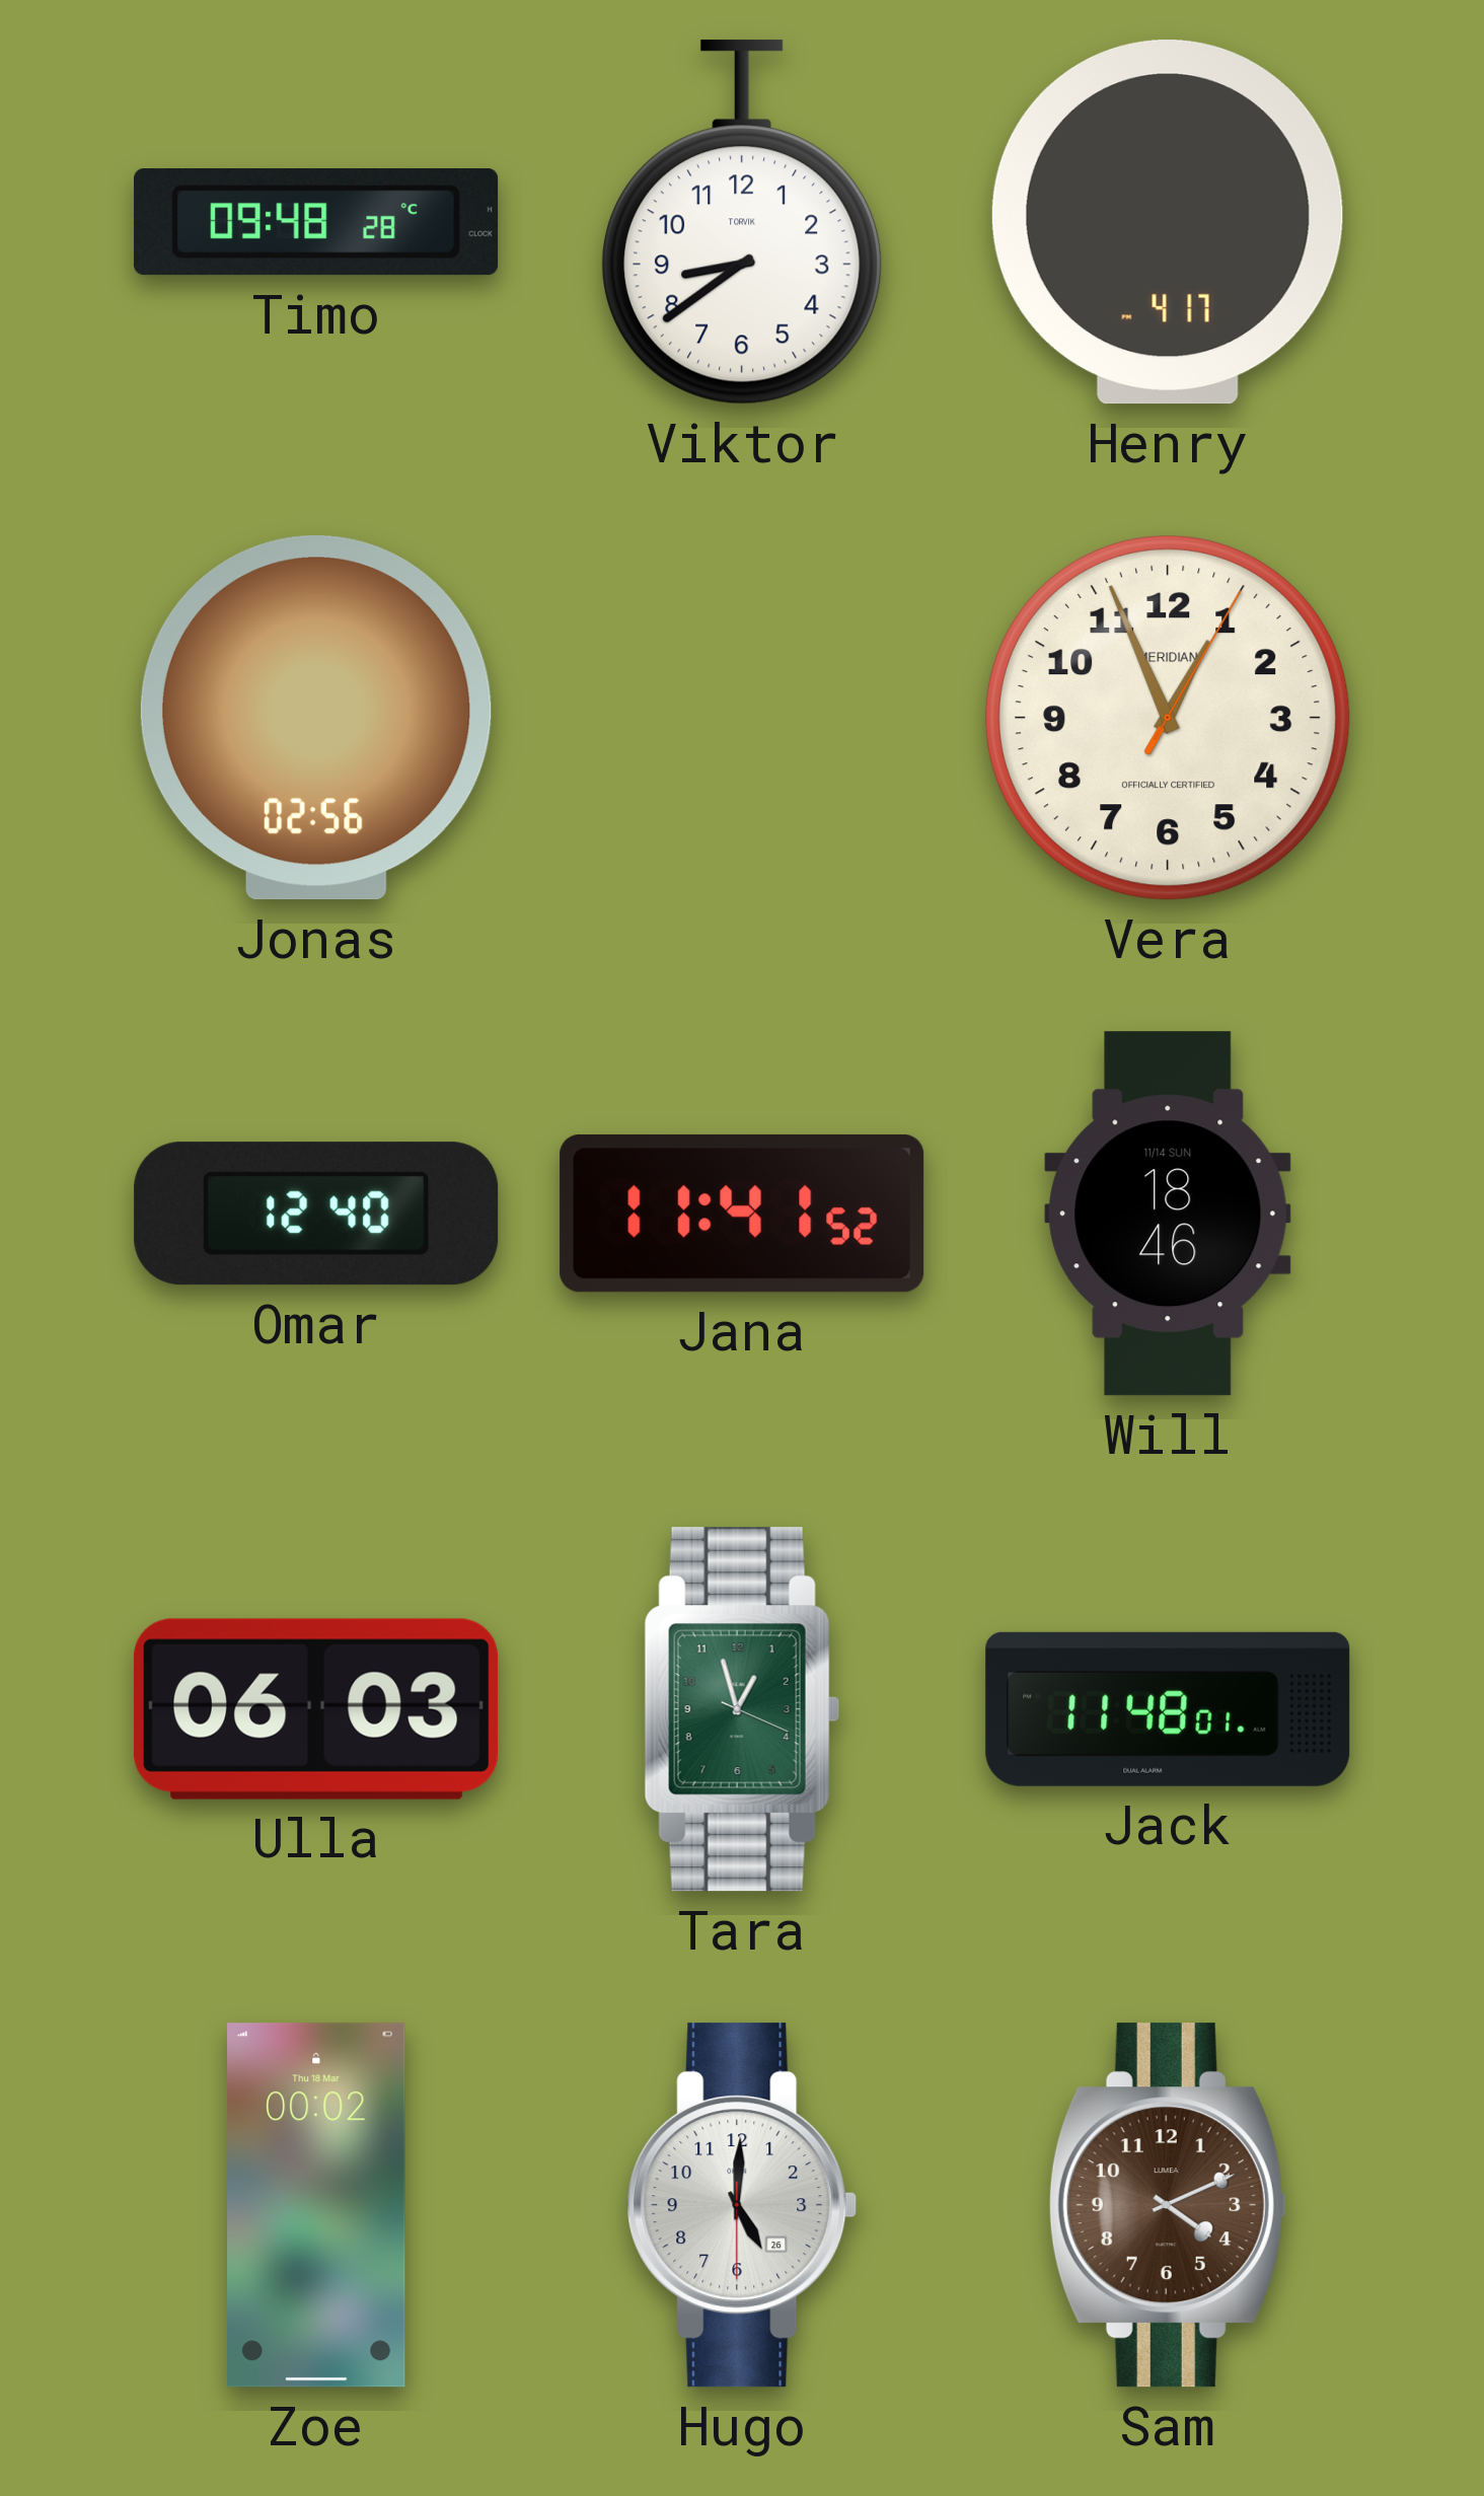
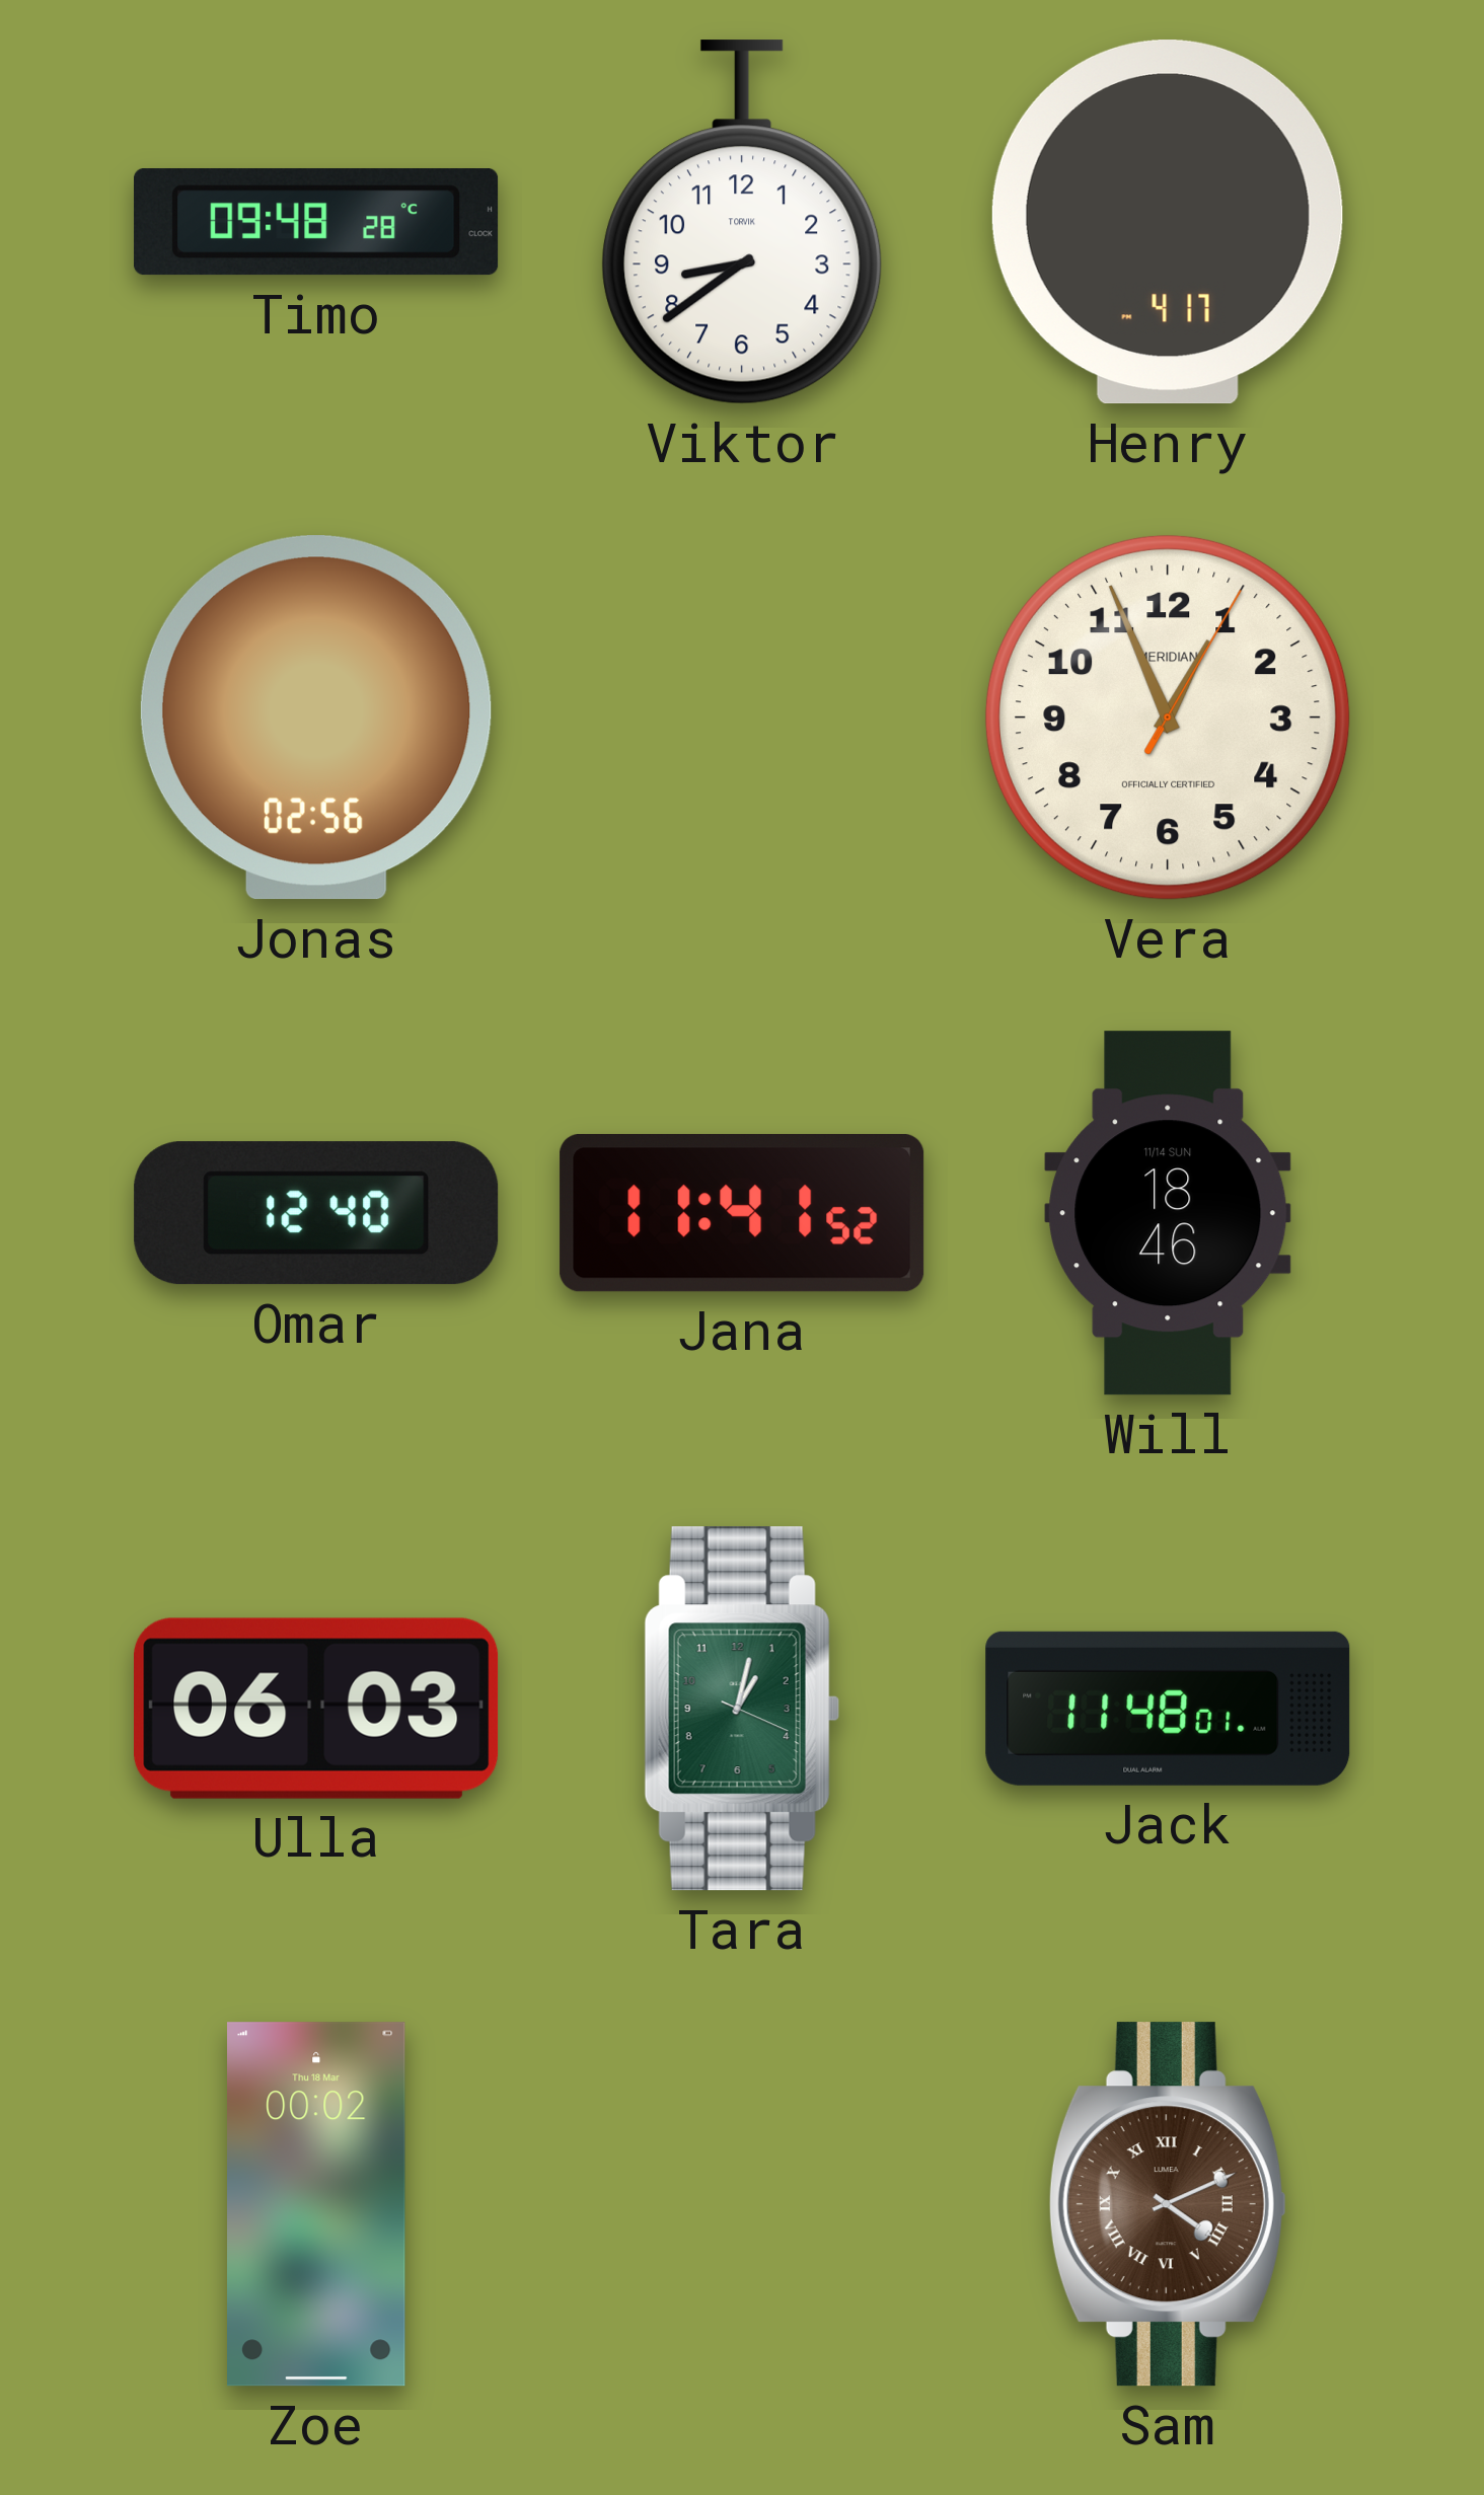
Tara: 12:57 -> 1:02
Hugo: 5:00 -> none
Sam numerals: Arabic -> Roman
